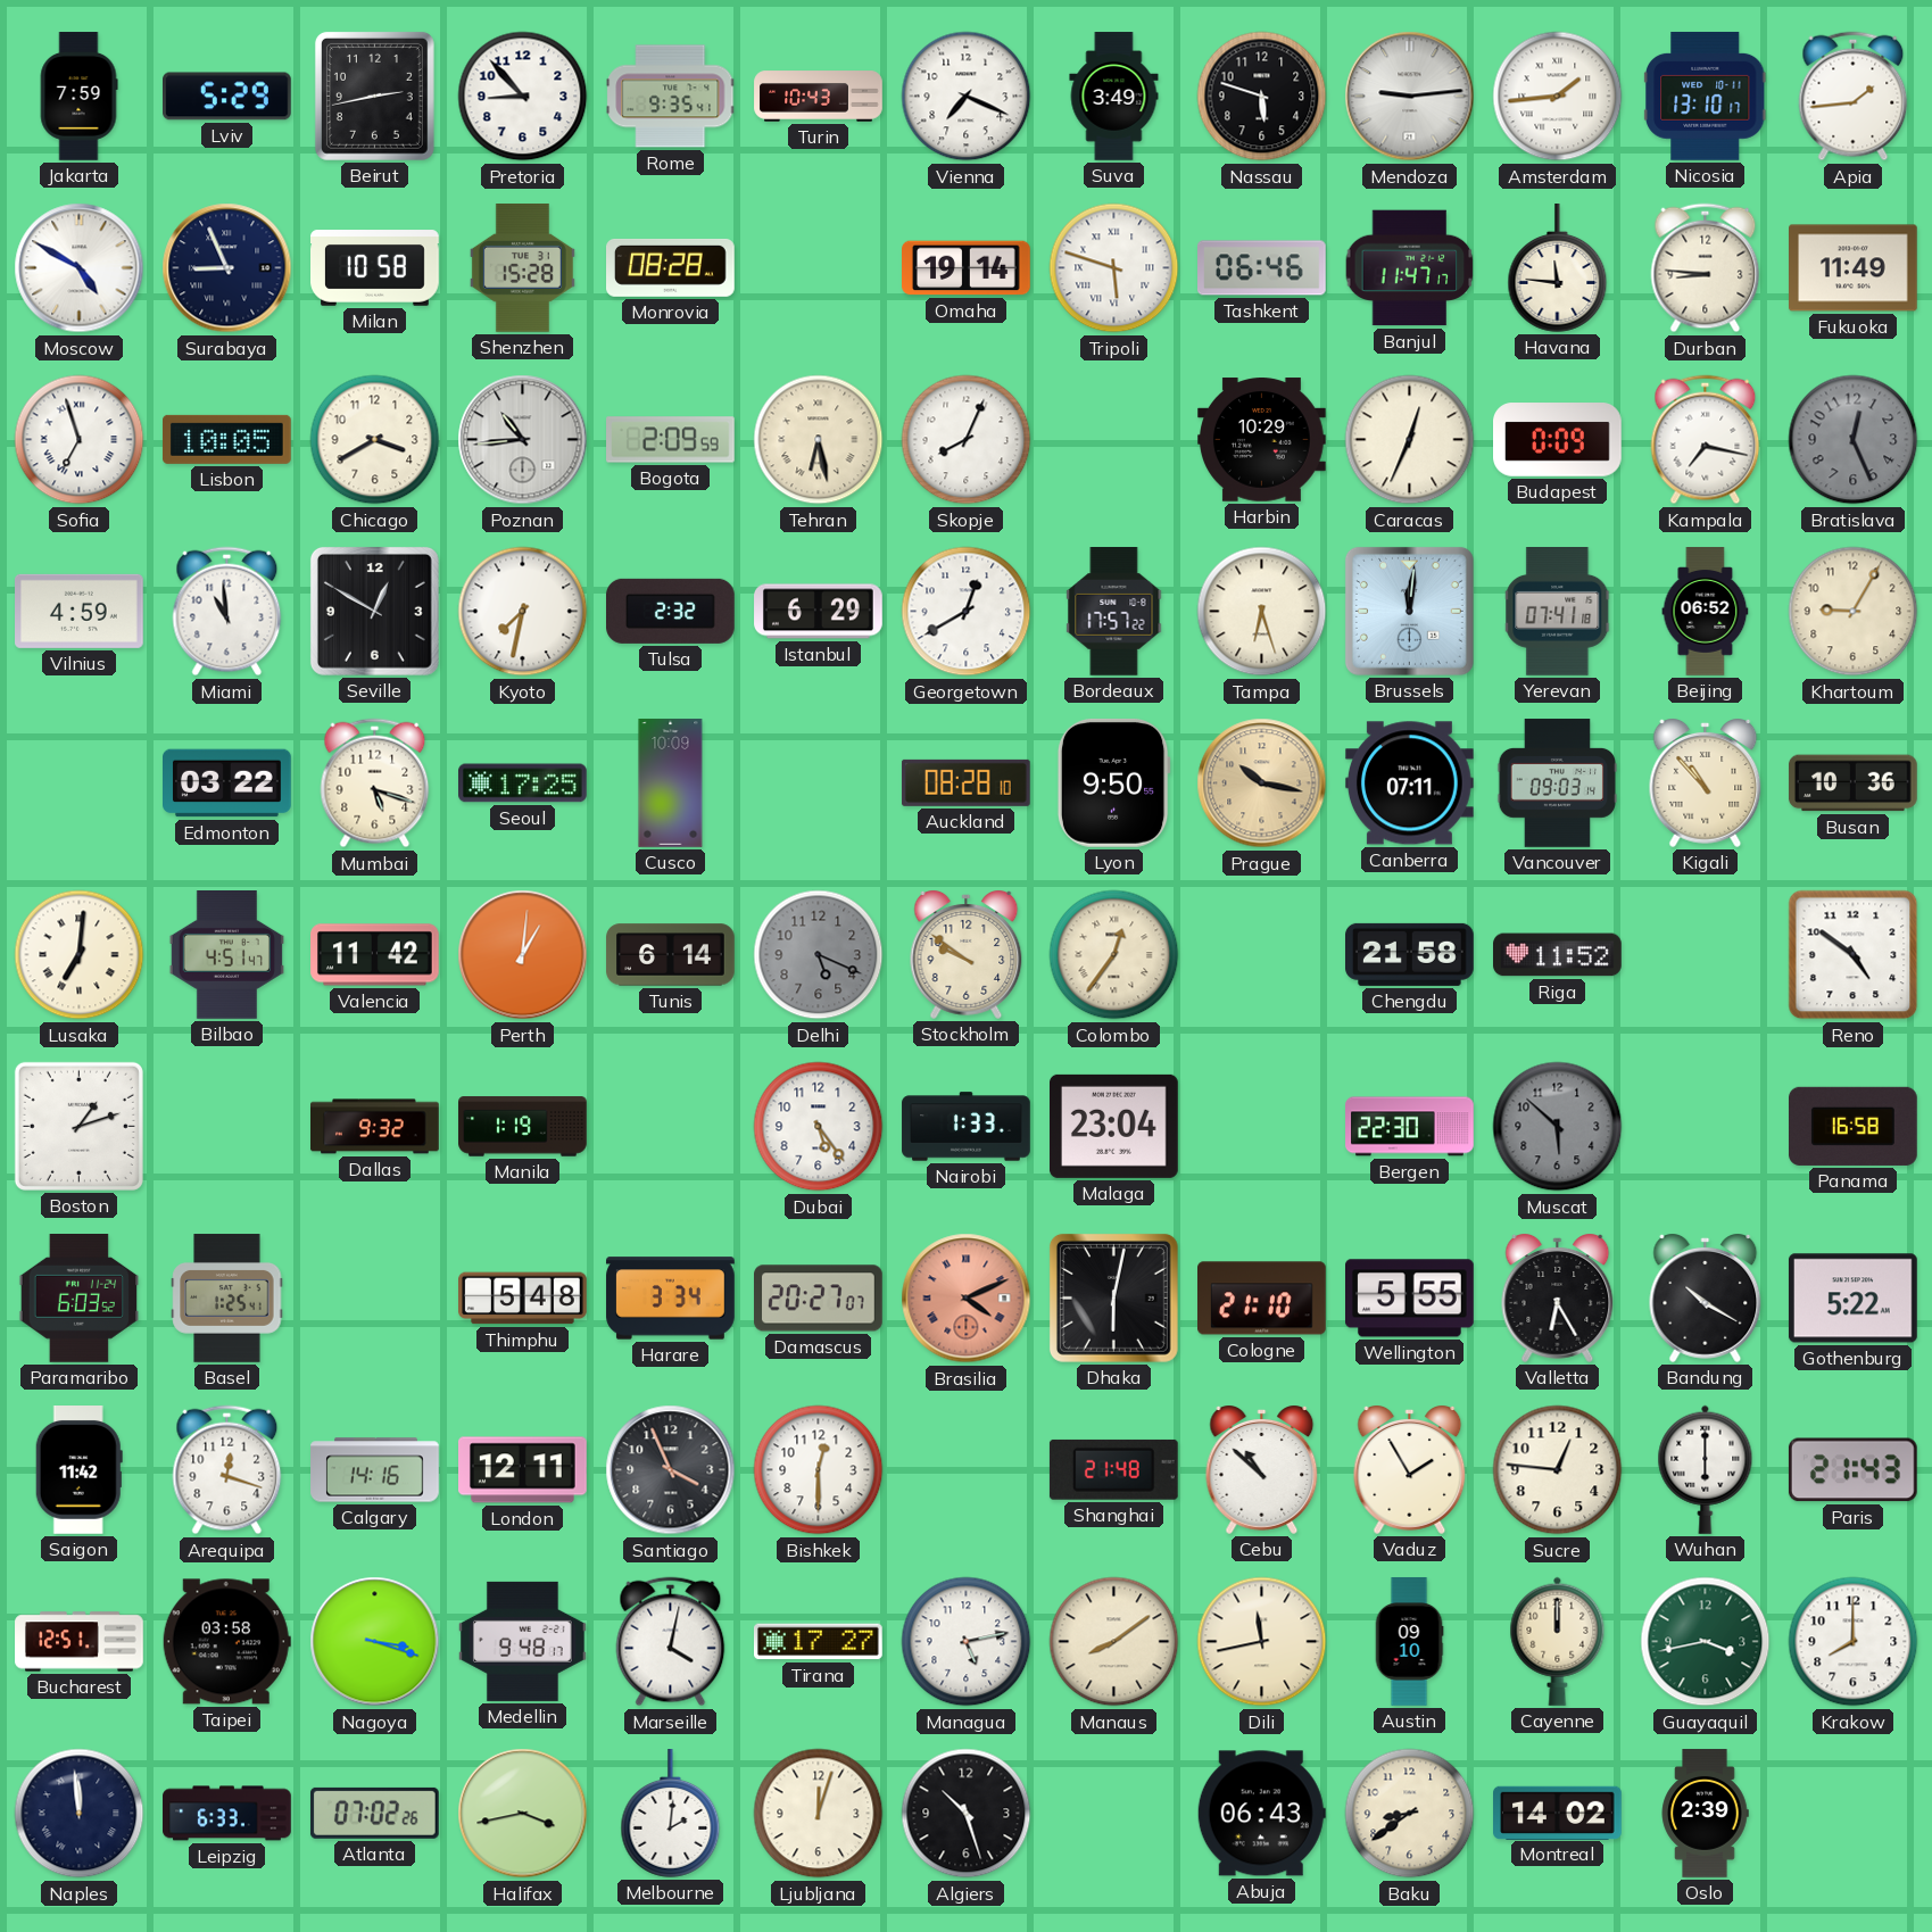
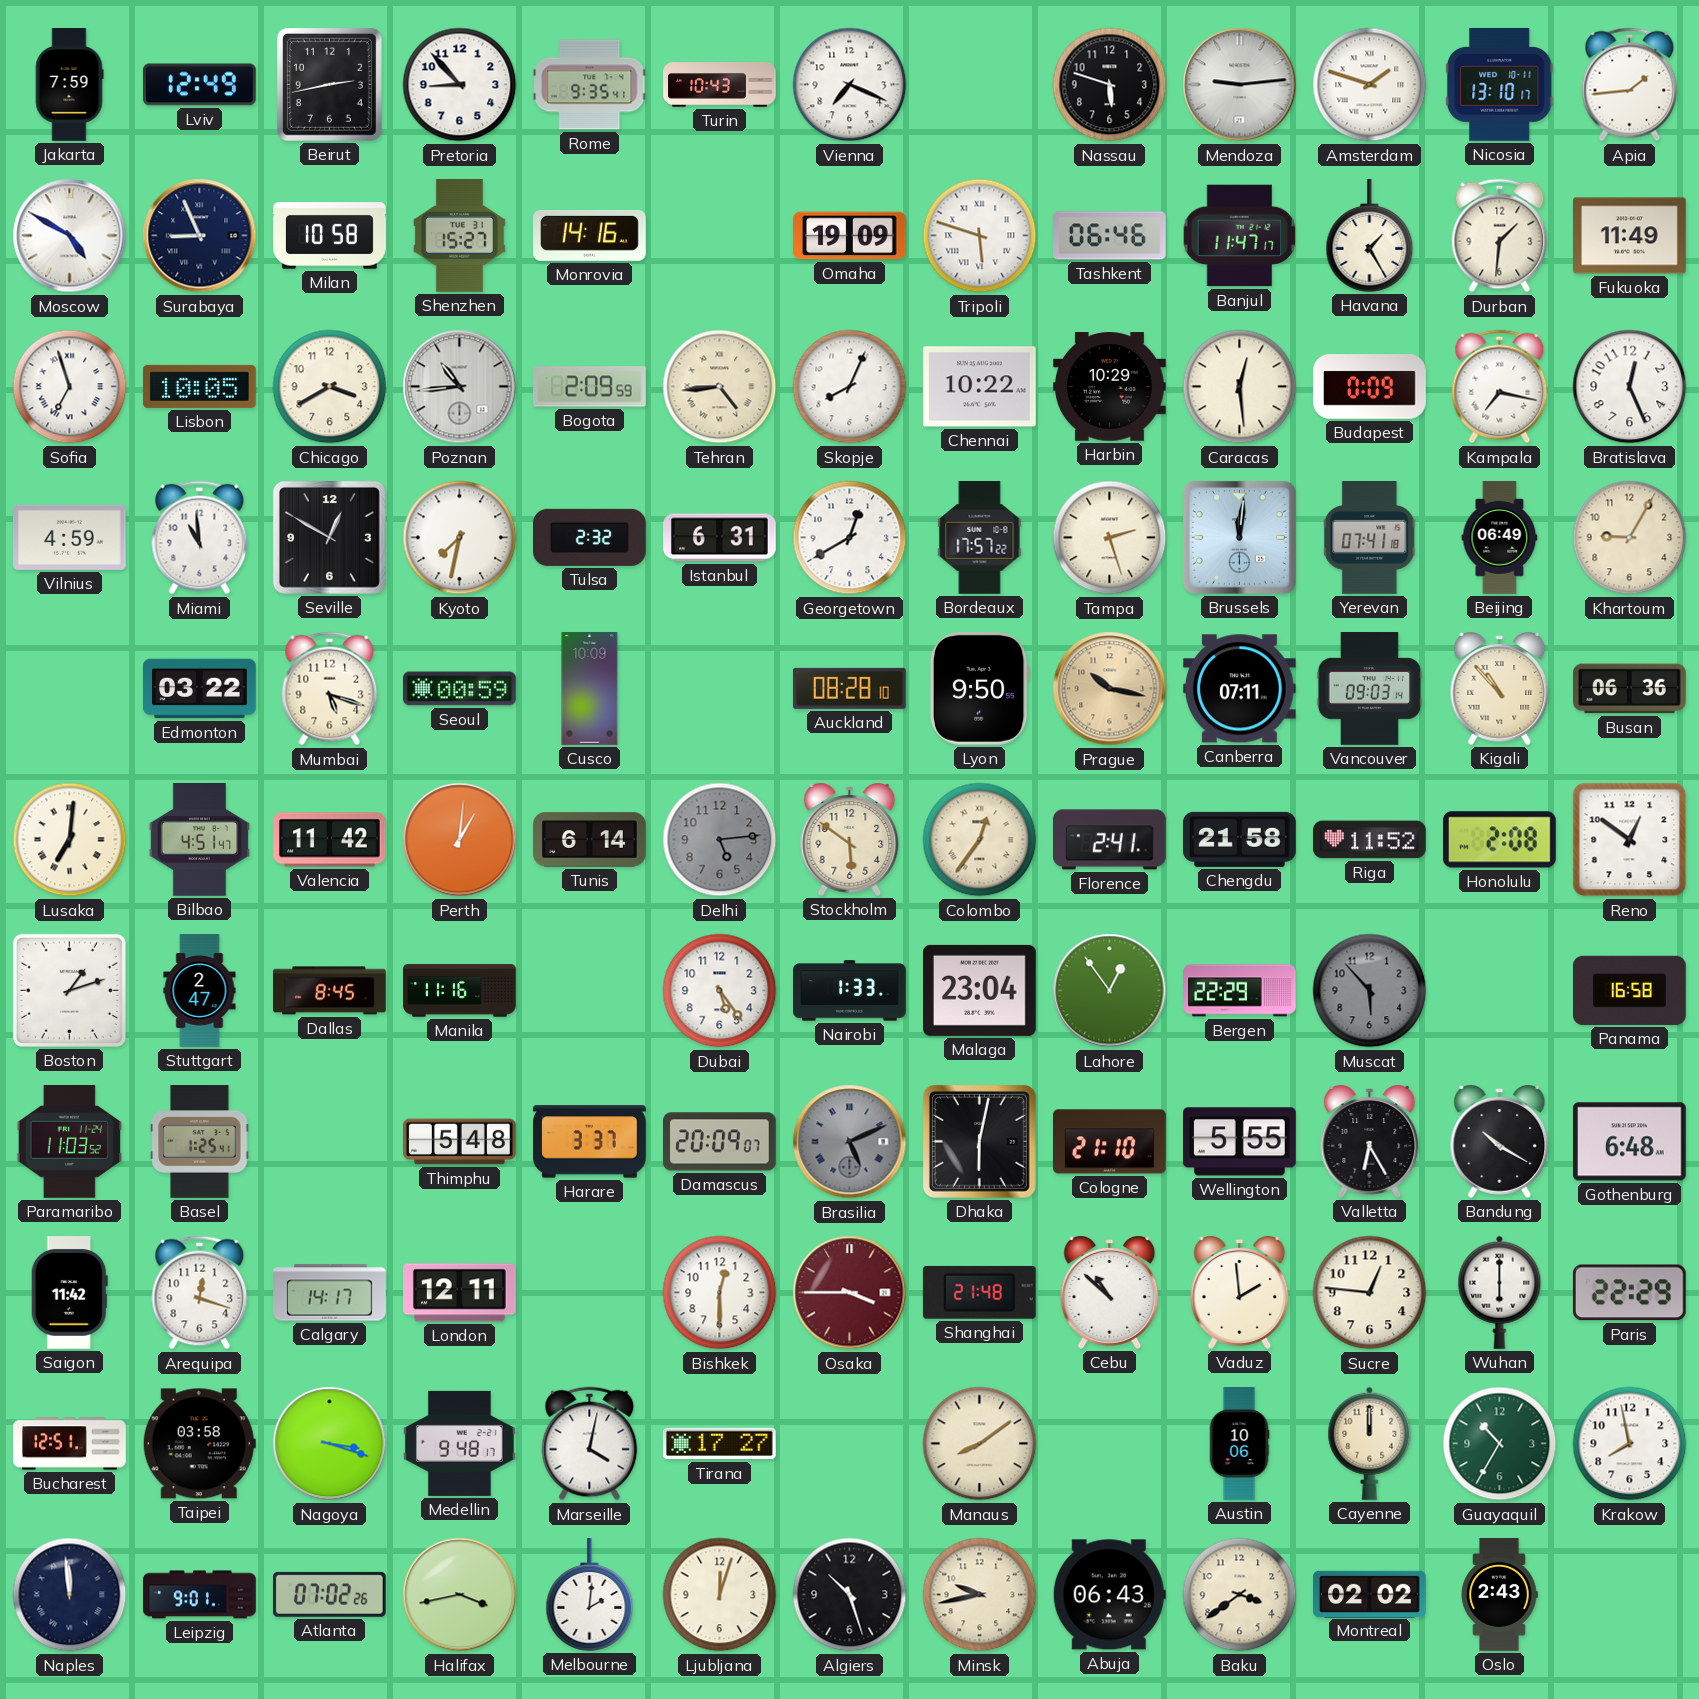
Lviv: 5:29 -> 12:49
Suva: 3:49 -> none
Amsterdam: 1:44 -> 1:48
Shenzhen: 15:28 -> 15:27
Monrovia: 08:28 -> 14:16
Omaha: 19:14 -> 19:09
Havana: 11:46 -> 1:25
Durban: 8:46 -> 1:31
Tehran: 6:28 -> 4:44
Chennai: none -> 10:22
Caracas: 12:34 -> 12:29
Bratislava dial: grey -> white
Istanbul: 6:29 -> 6:31
Tampa: 6:27 -> 2:27
Beijing: 06:52 -> 06:49
Seoul: 17:25 -> 00:59
Busan: 10:36 -> 06:36
Delhi: 5:19 -> 5:14
Stockholm: 9:51 -> 5:51
Florence: none -> 2:41
Honolulu: none -> 2:08
Reno: 4:51 -> 12:51
Stuttgart: none -> 2:47
Dallas: 9:32 -> 8:45
Manila: 1:19 -> 11:16
Lahore: none -> 12:54
Bergen: 22:30 -> 22:29
Muscat: 5:52 -> 5:53
Paramaribo: 6:03 -> 11:03
Harare: 3:34 -> 3:37
Damascus: 20:27 -> 20:09
Brasilia: 4:11 -> 5:11
Brasilia dial: salmon -> grey
Gothenburg: 5:22 -> 6:48
Calgary: 14:16 -> 14:17
Santiago: 3:56 -> none
Osaka: none -> 3:45
Vaduz: 1:55 -> 1:59
Paris: 21:43 -> 22:29
Managua: 5:13 -> none
Dili: 11:43 -> none
Austin: 09:10 -> 10:06
Guayaquil: 3:43 -> 10:35
Krakow: 8:00 -> 7:58
Leipzig: 6:33 -> 9:01
Minsk: none -> 9:43
Baku: 8:39 -> 3:39
Montreal: 14:02 -> 02:02
Oslo: 2:39 -> 2:43
